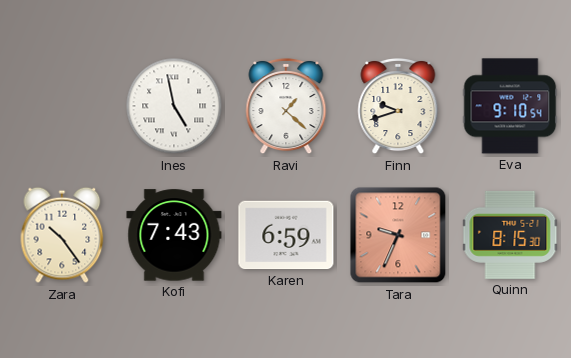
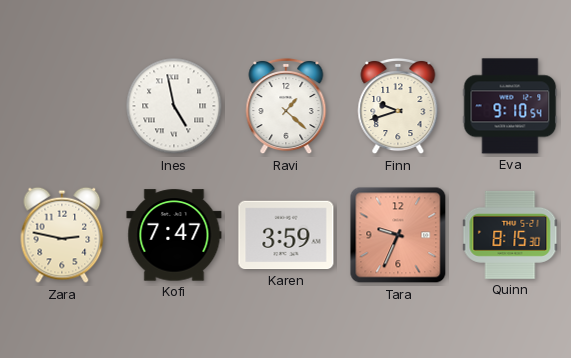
Zara: 10:24 -> 2:47
Kofi: 7:43 -> 7:47
Karen: 6:59 -> 3:59
